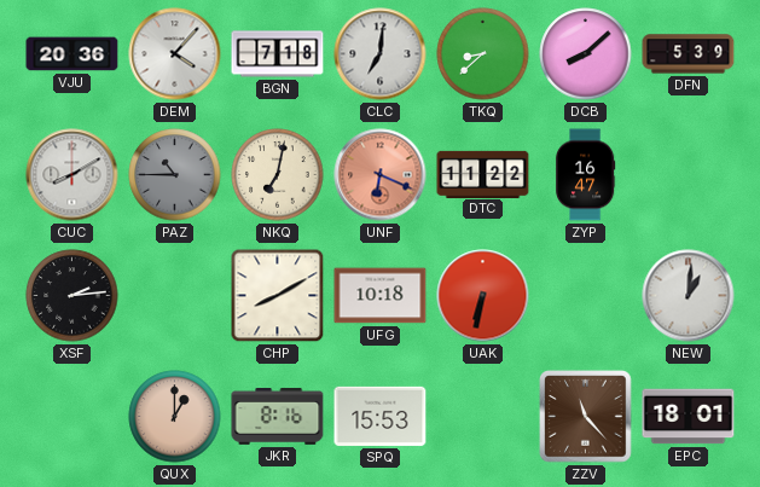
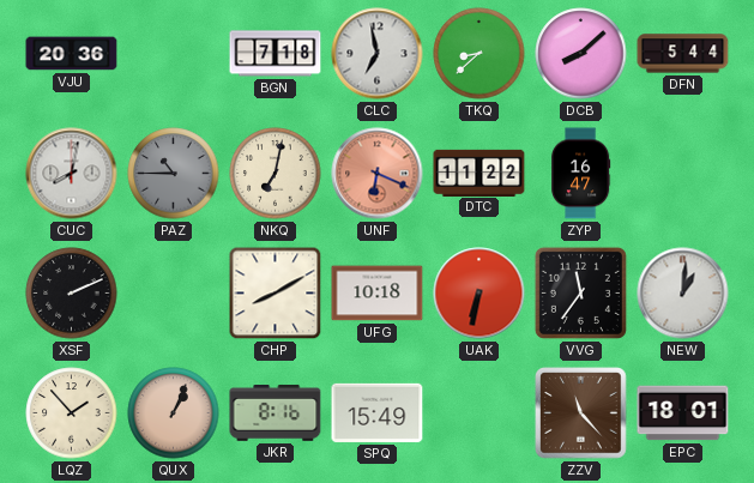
DEM: 4:07 -> none
CLC: 7:01 -> 6:58
DFN: 5:39 -> 5:44
CUC: 8:10 -> 8:02
XSF: 2:14 -> 2:11
VVG: none -> 11:36
LQZ: none -> 1:53
QUX: 1:00 -> 1:04
SPQ: 15:53 -> 15:49
